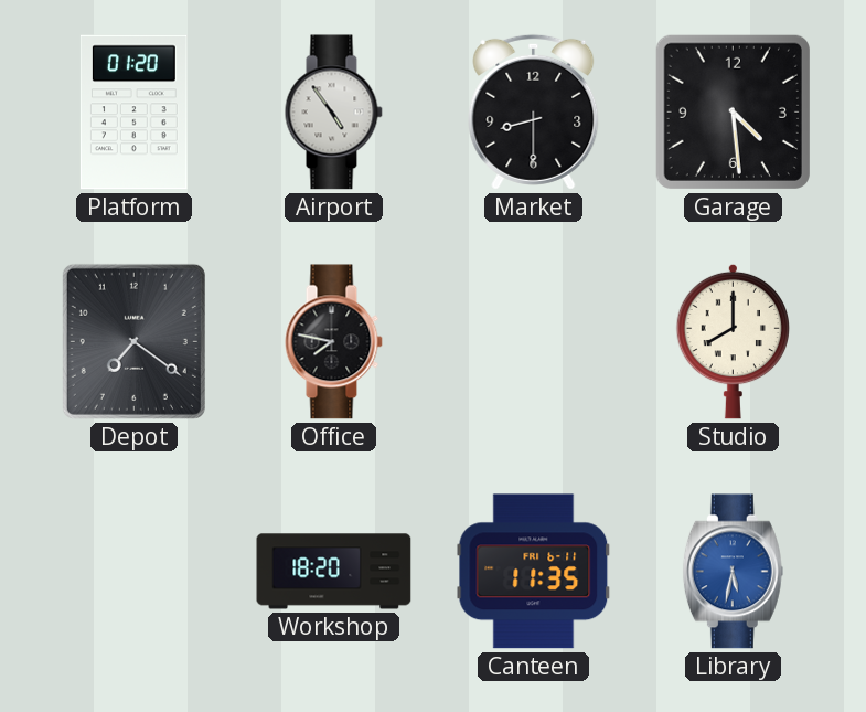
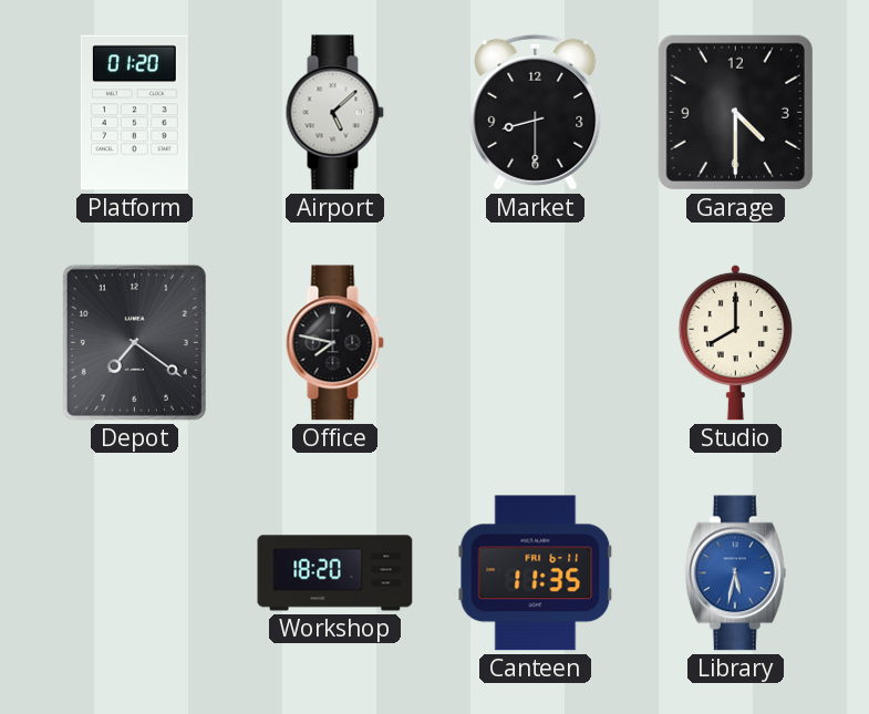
Airport: 4:54 -> 5:08
Garage: 4:29 -> 4:30
